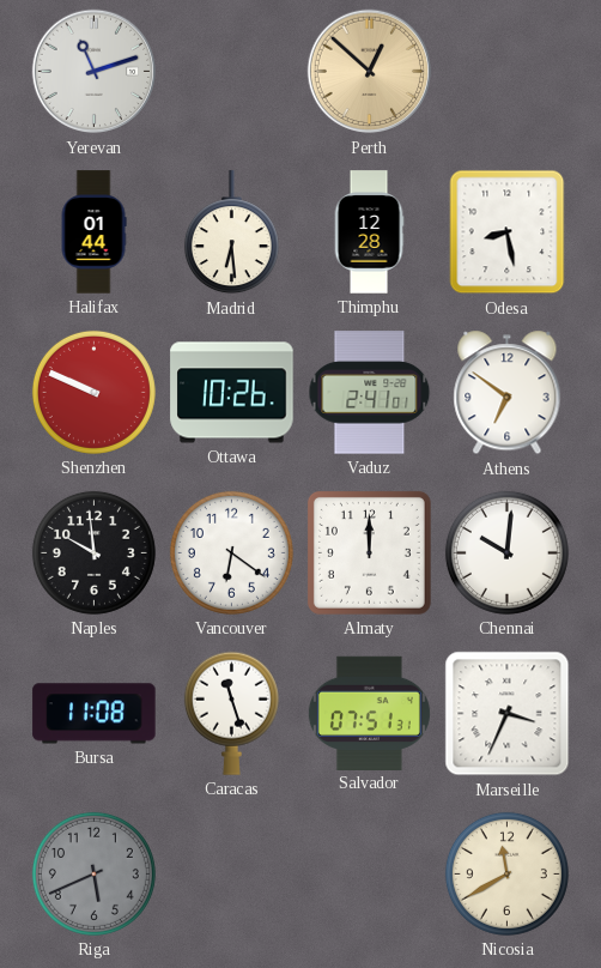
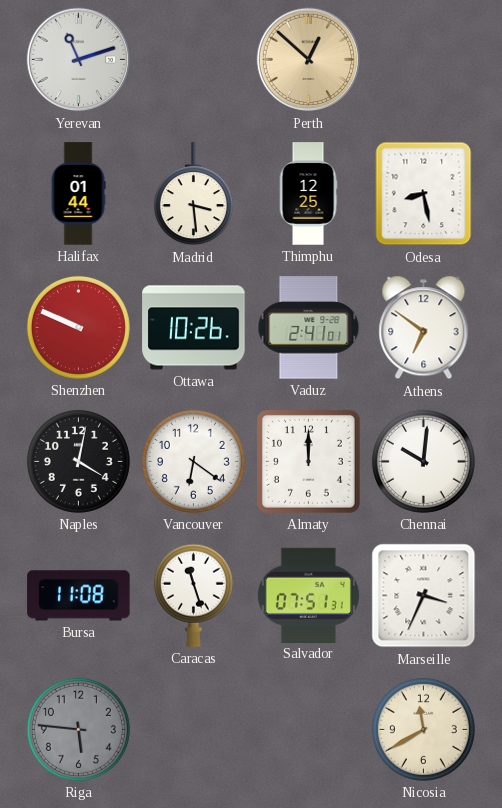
Madrid: 6:29 -> 3:29
Thimphu: 12:28 -> 12:25
Naples: 9:59 -> 4:02
Riga: 5:41 -> 5:46
